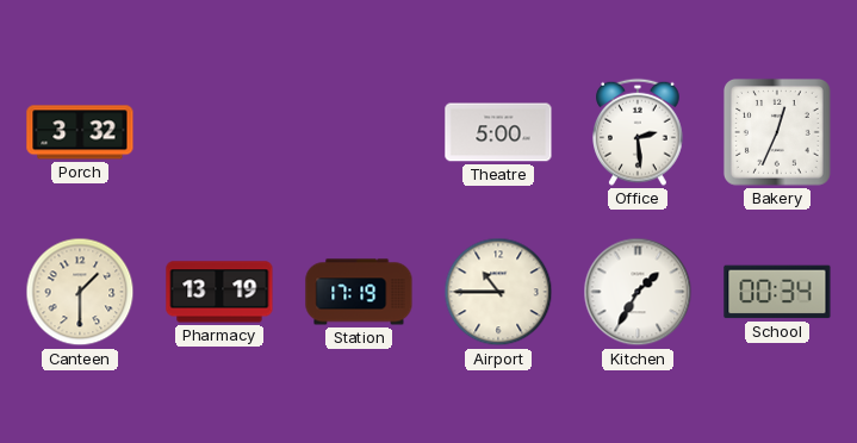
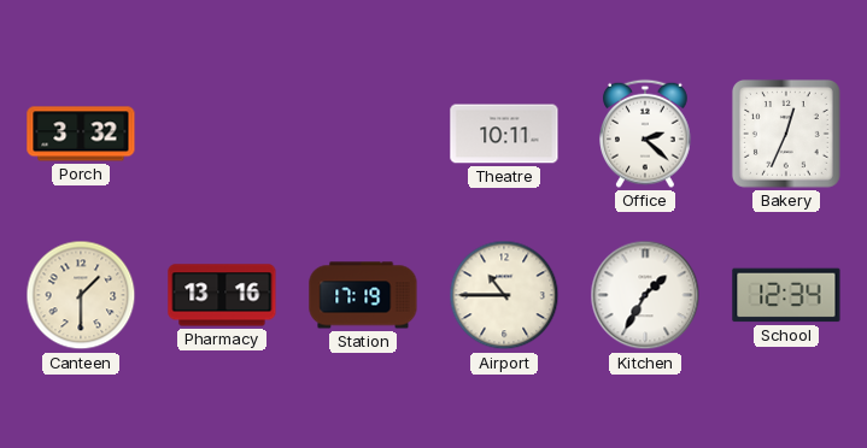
Theatre: 5:00 -> 10:11
Office: 2:29 -> 2:22
Pharmacy: 13:19 -> 13:16
School: 00:34 -> 12:34
